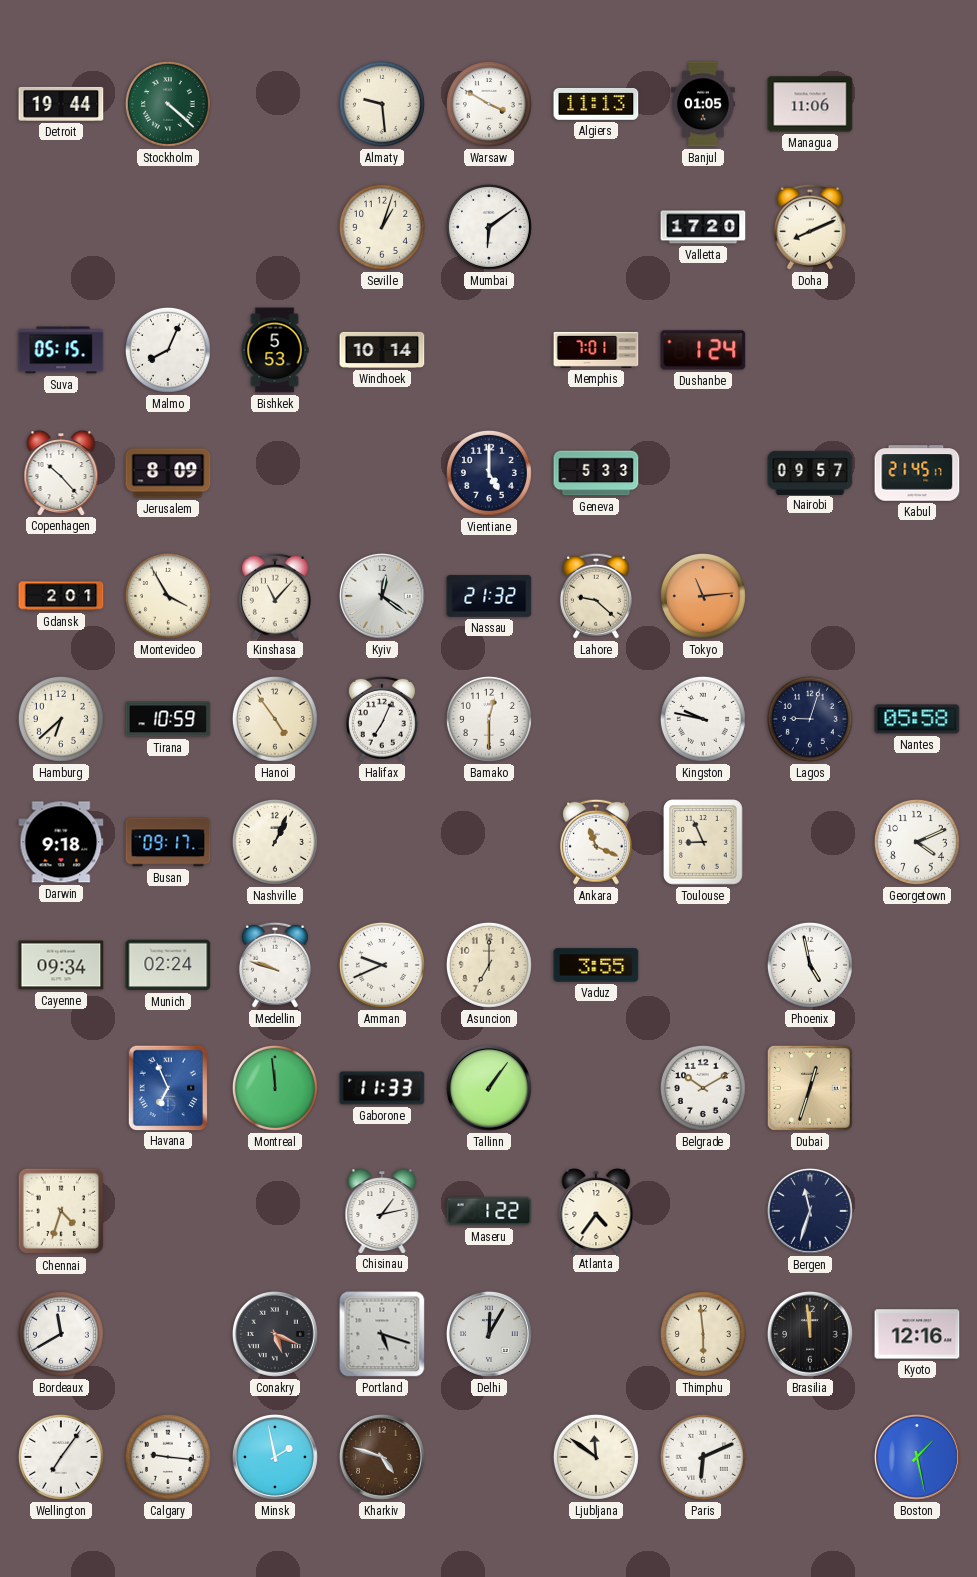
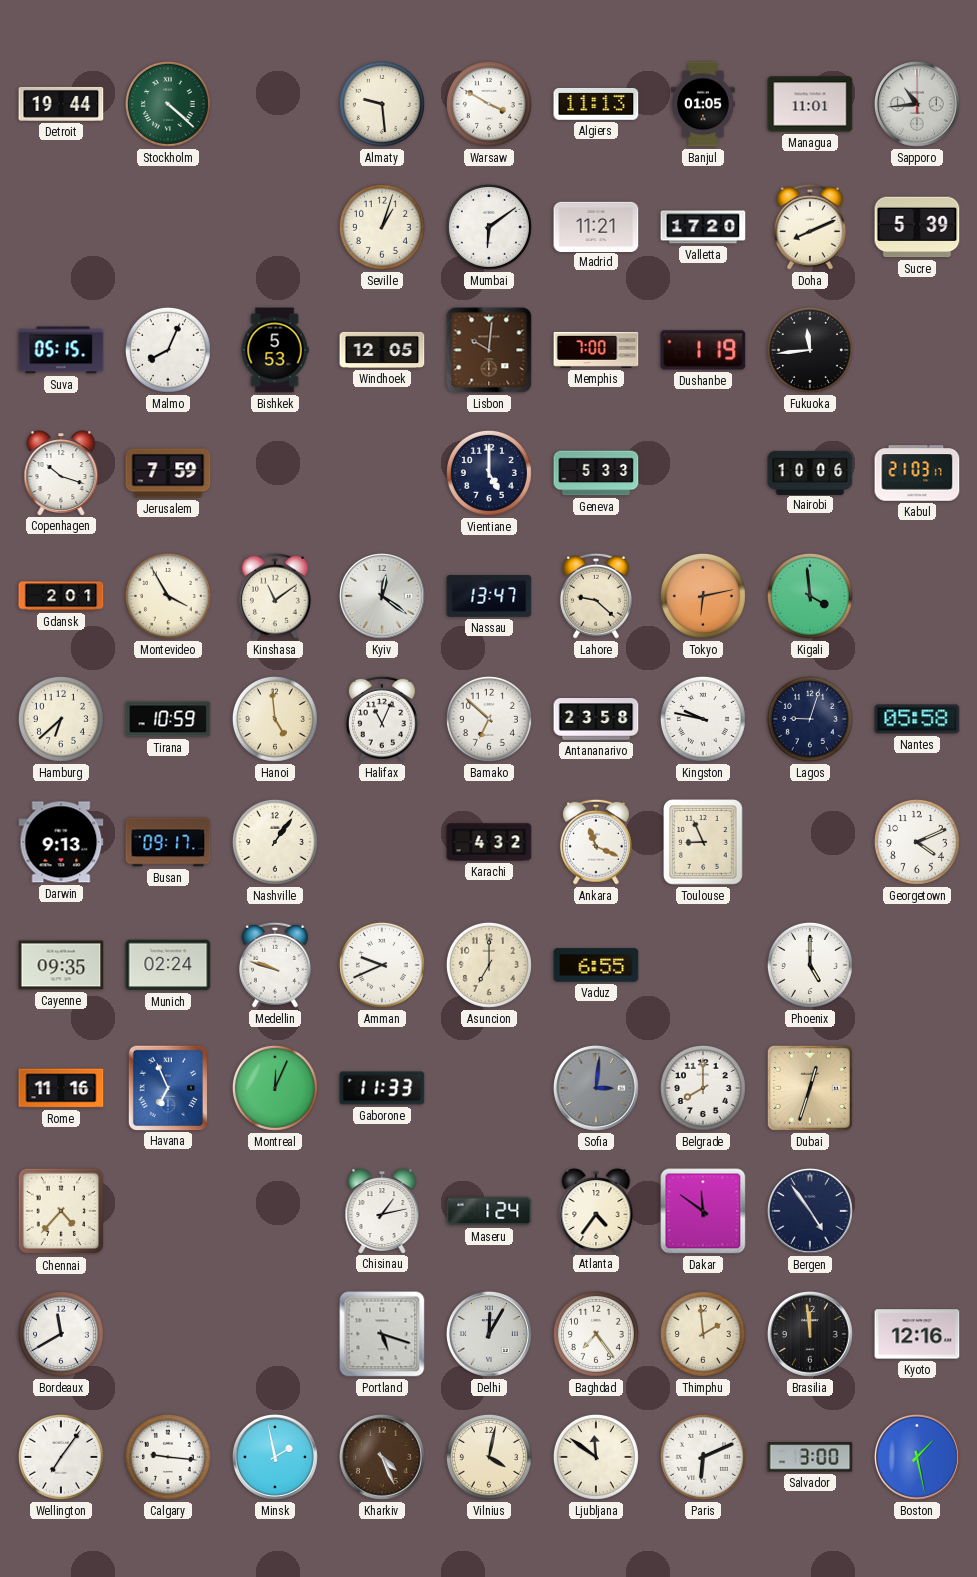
Managua: 11:06 -> 11:01
Sapporo: none -> 10:44
Madrid: none -> 11:21
Sucre: none -> 5:39
Windhoek: 10:14 -> 12:05
Lisbon: none -> 10:01
Memphis: 7:01 -> 7:00
Dushanbe: 1:24 -> 1:19
Fukuoka: none -> 11:44
Copenhagen: 10:23 -> 10:18
Jerusalem: 8:09 -> 7:59
Nairobi: 09:57 -> 10:06
Kabul: 21:45 -> 21:03
Kinshasa: 11:07 -> 11:09
Nassau: 21:32 -> 13:47
Tokyo: 11:14 -> 6:13
Kigali: none -> 3:59
Hanoi: 4:54 -> 4:59
Halifax: 7:04 -> 11:04
Bamako: 12:30 -> 6:52
Antananarivo: none -> 23:58
Darwin: 9:18 -> 9:13
Nashville: 1:04 -> 1:06
Karachi: none -> 4:32
Cayenne: 09:34 -> 09:35
Vaduz: 3:55 -> 6:55
Phoenix: 4:58 -> 5:00
Rome: none -> 11:16
Montreal: 11:59 -> 12:04
Tallinn: 1:06 -> none
Sofia: none -> 3:01
Belgrade: 10:10 -> 8:00
Chennai: 4:33 -> 4:37
Maseru: 1:22 -> 1:24
Dakar: none -> 11:51
Bergen: 11:33 -> 4:54
Conakry: 5:19 -> none
Baghdad: none -> 7:24
Thimphu: 5:59 -> 1:59
Kharkiv: 4:48 -> 4:26
Vilnius: none -> 4:02
Salvador: none -> 3:00
